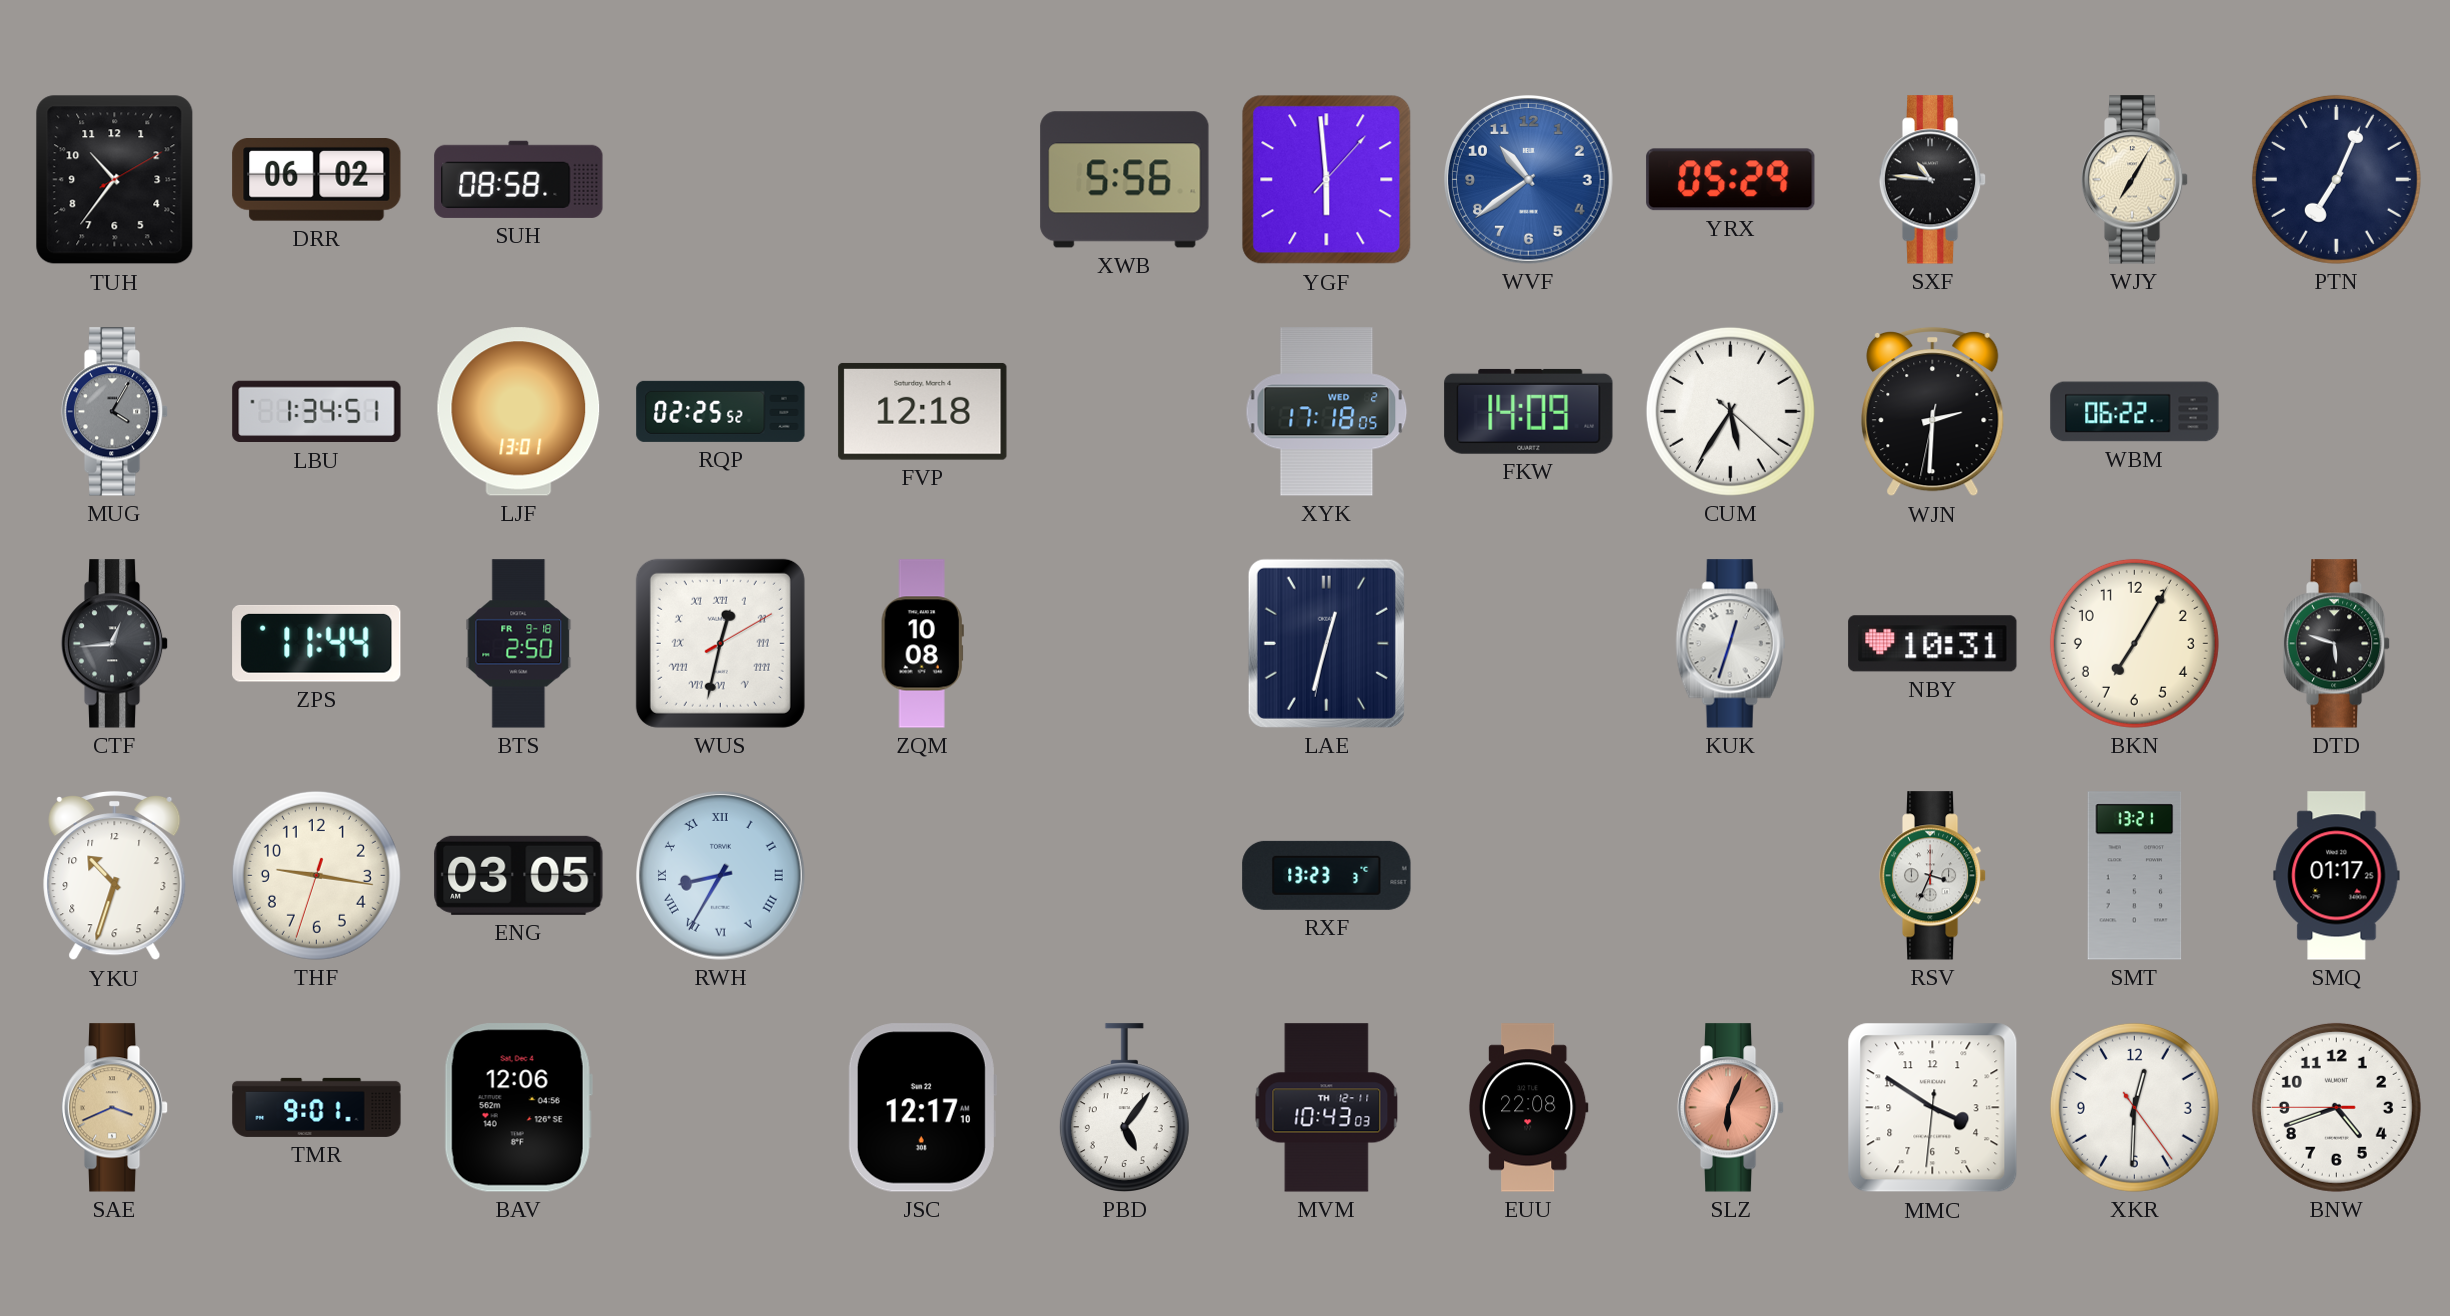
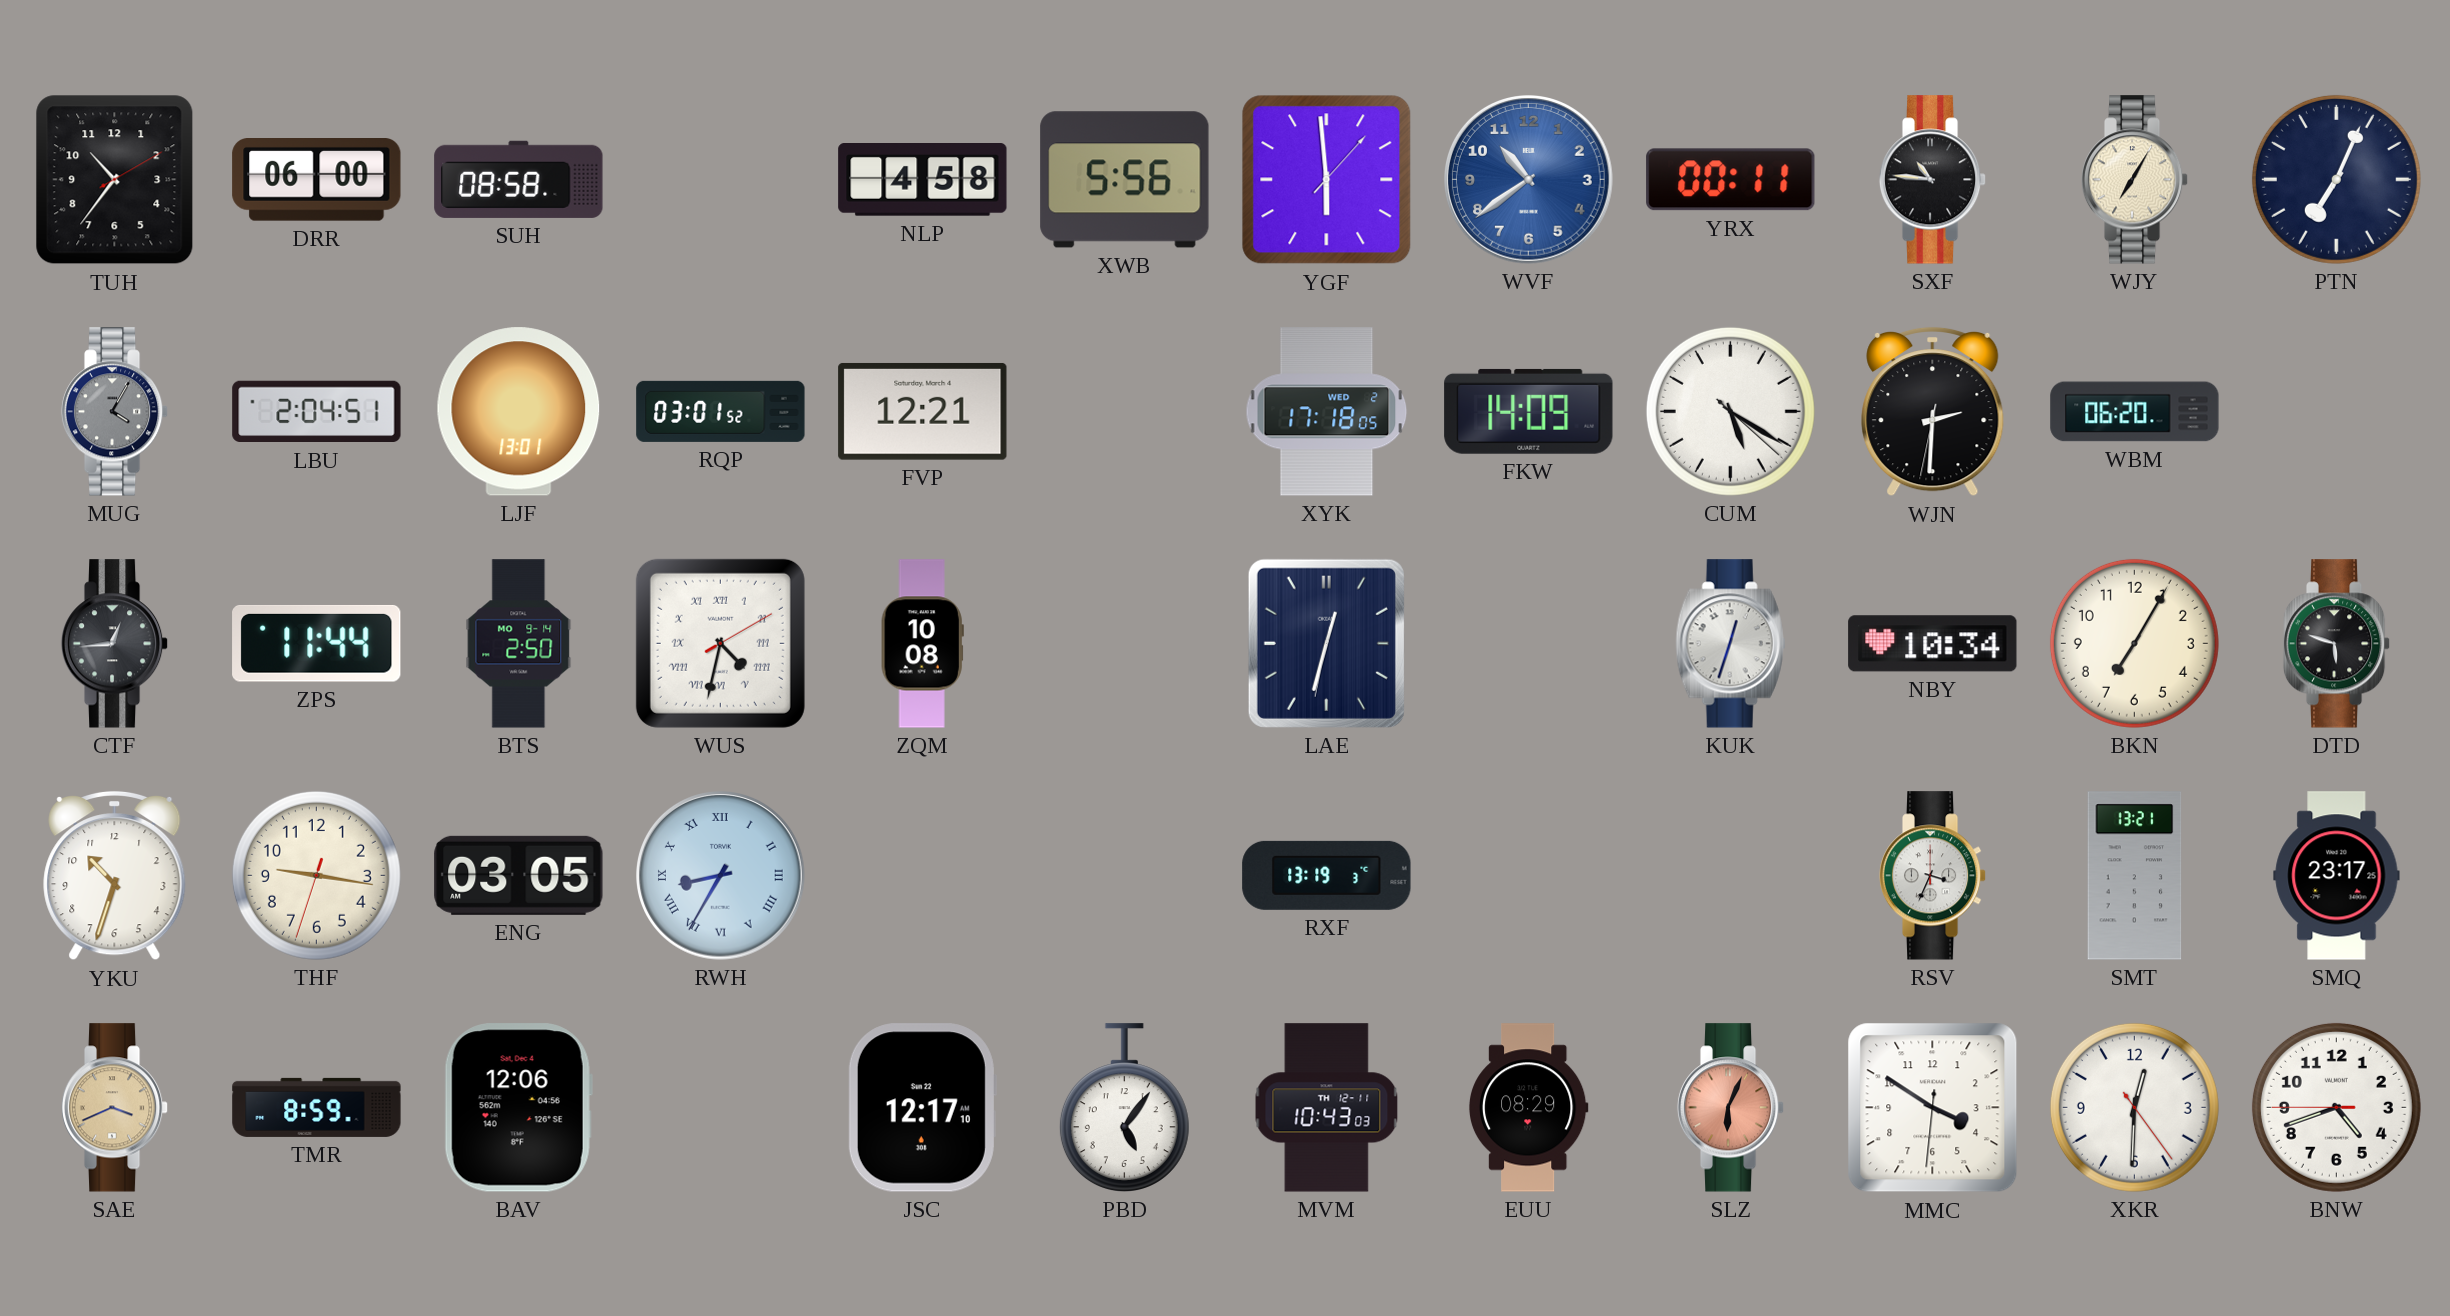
DRR: 06:02 -> 06:00
NLP: none -> 4:58
YRX: 05:29 -> 00:11
LBU: 1:34 -> 2:04
RQP: 02:25 -> 03:01
FVP: 12:18 -> 12:21
CUM: 5:35 -> 5:20
WBM: 06:22 -> 06:20
BTS date: FR 9-18 -> MO 9-14
WUS: 12:32 -> 4:32
NBY: 10:31 -> 10:34
RXF: 13:23 -> 13:19
SMQ: 01:17 -> 23:17
TMR: 9:01 -> 8:59
EUU: 22:08 -> 08:29
